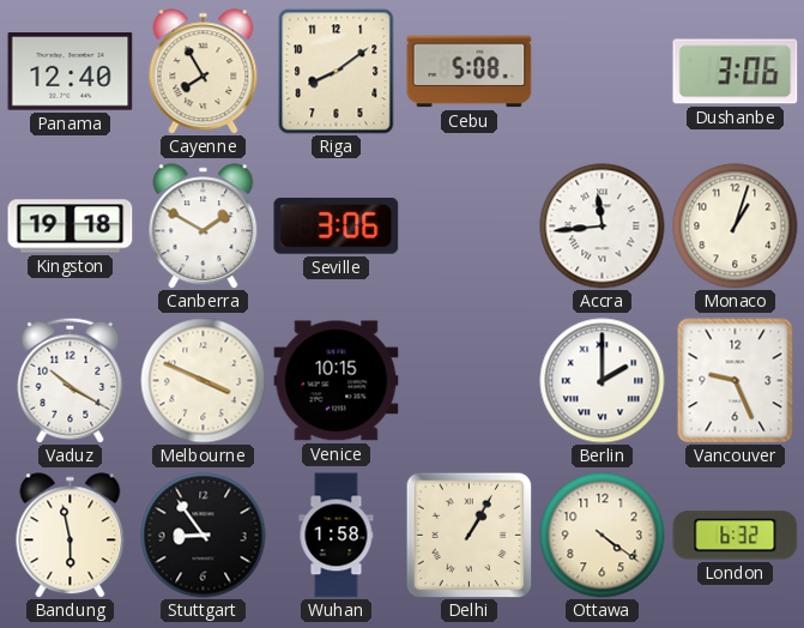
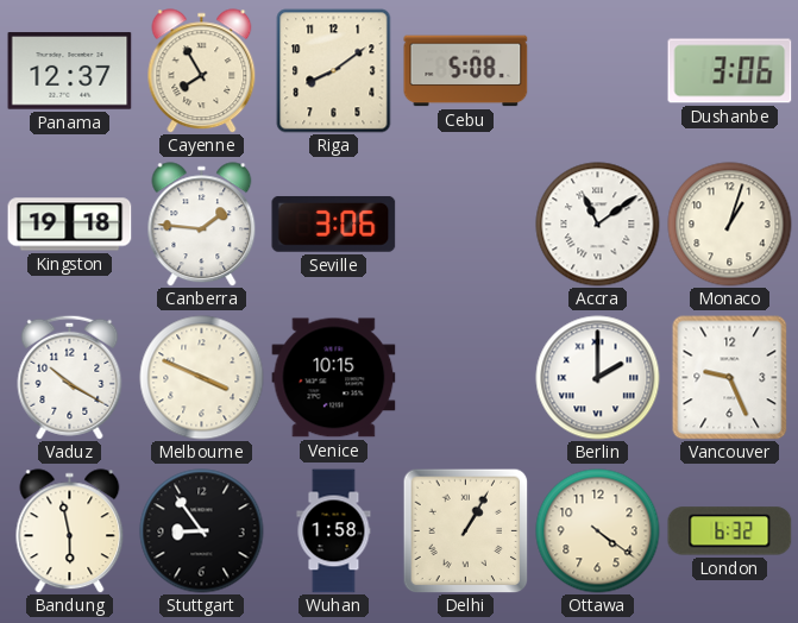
Panama: 12:40 -> 12:37
Canberra: 1:50 -> 1:46
Accra: 11:44 -> 11:09
